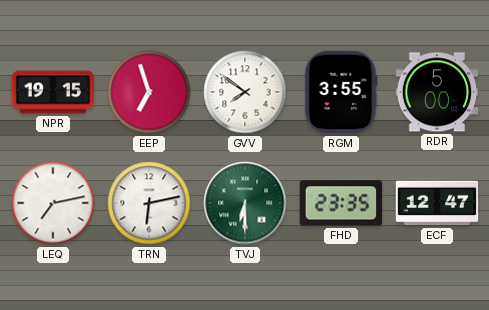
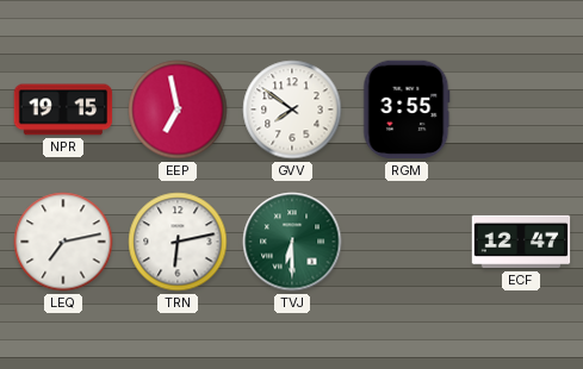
EEP: 6:57 -> 6:58
RDR: 5:00 -> none
FHD: 23:35 -> none
